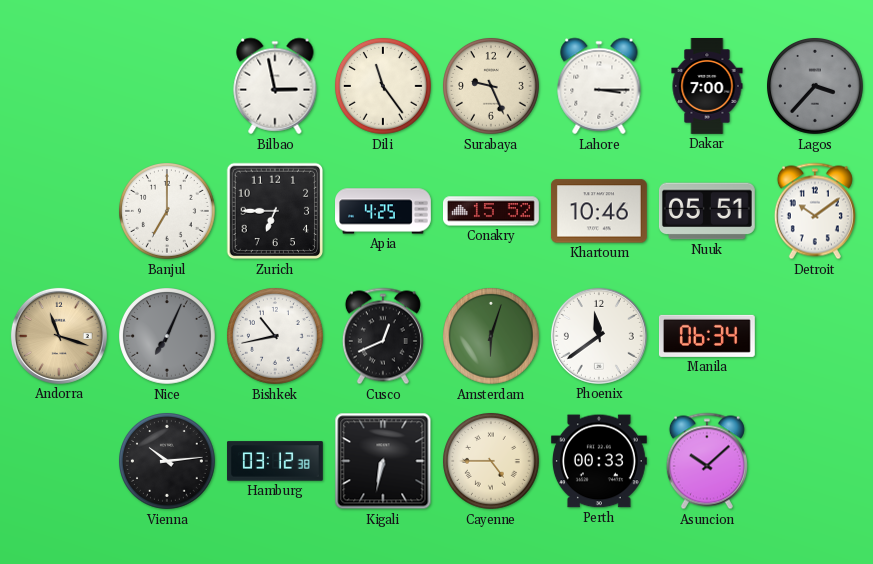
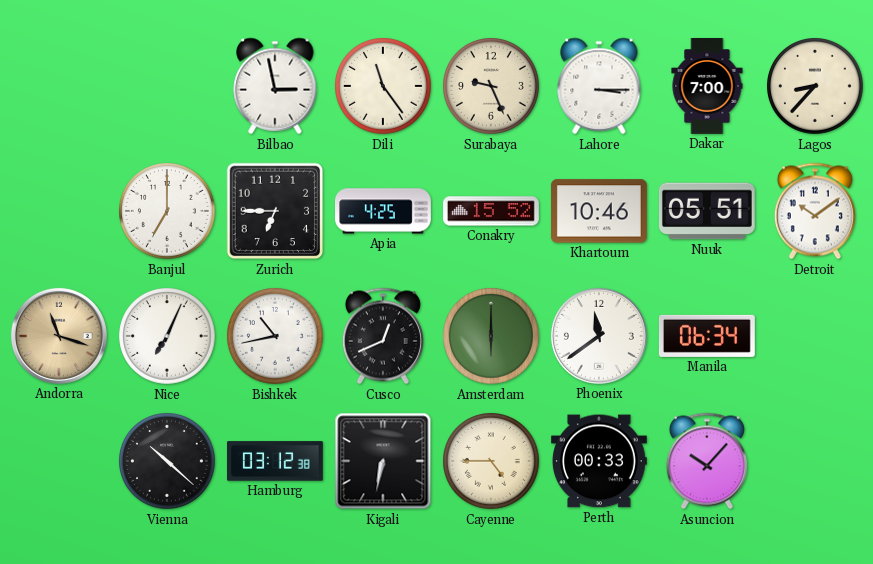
Lagos: 3:37 -> 8:37
Lagos dial: grey -> cream
Nice dial: grey -> white
Amsterdam: 6:03 -> 6:00
Vienna: 10:14 -> 10:22
Asuncion: 10:08 -> 10:07
